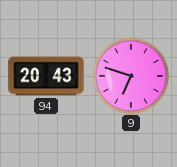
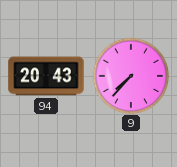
9: 6:48 -> 7:37
